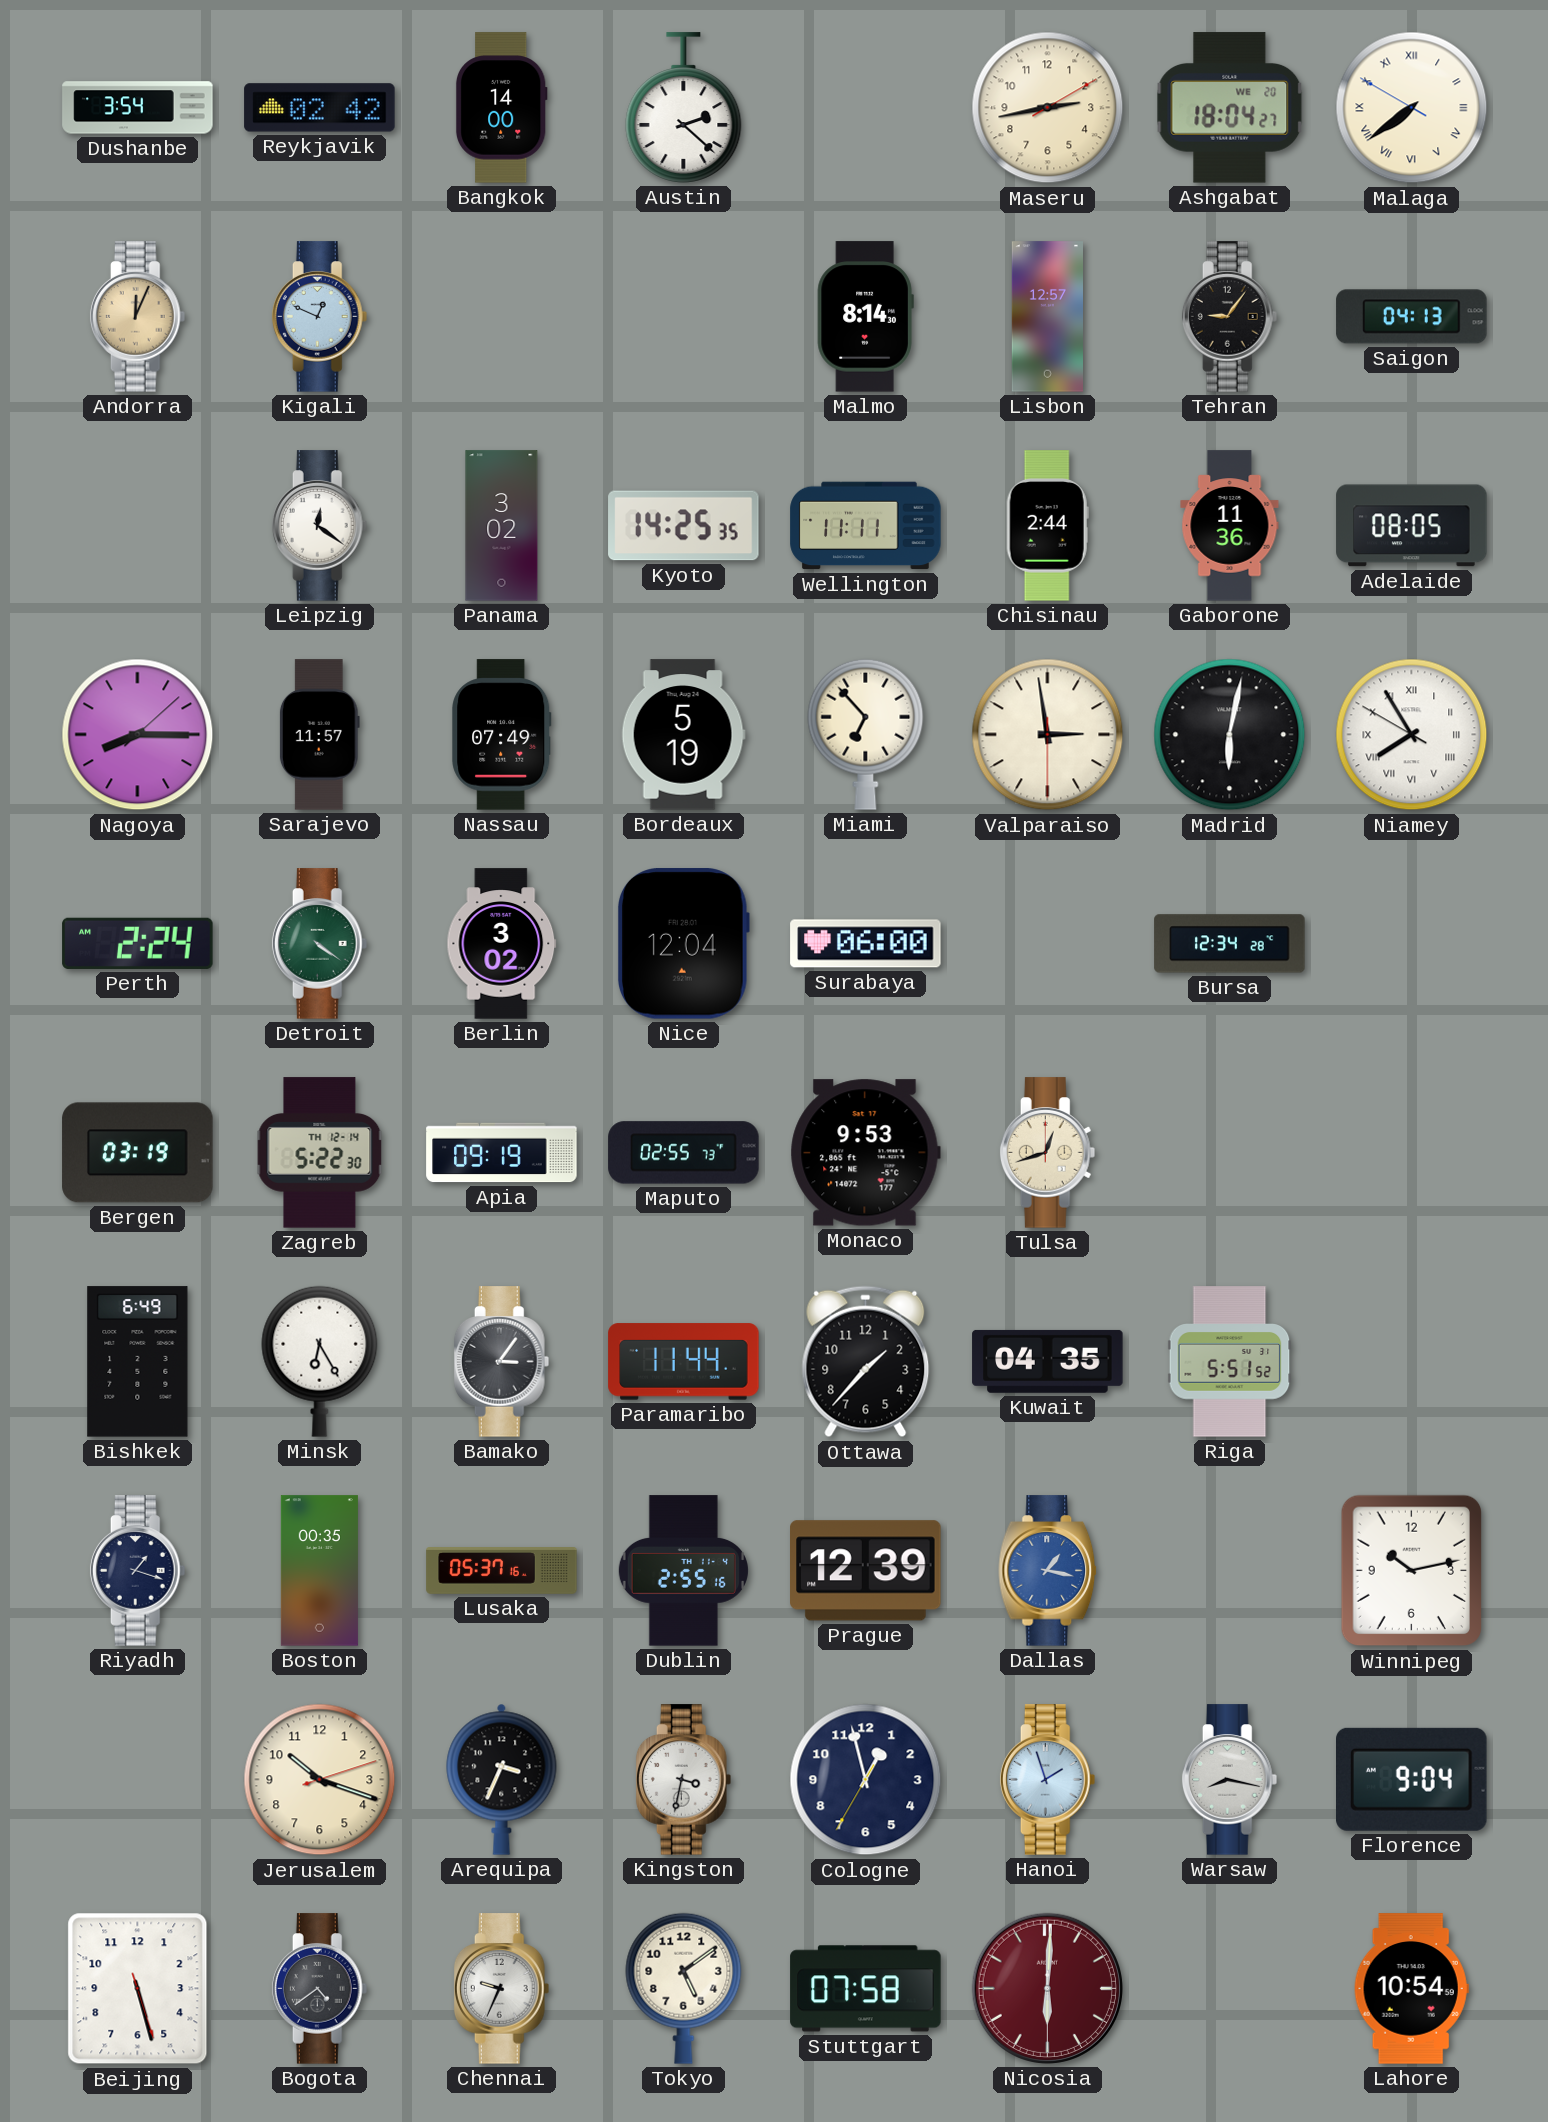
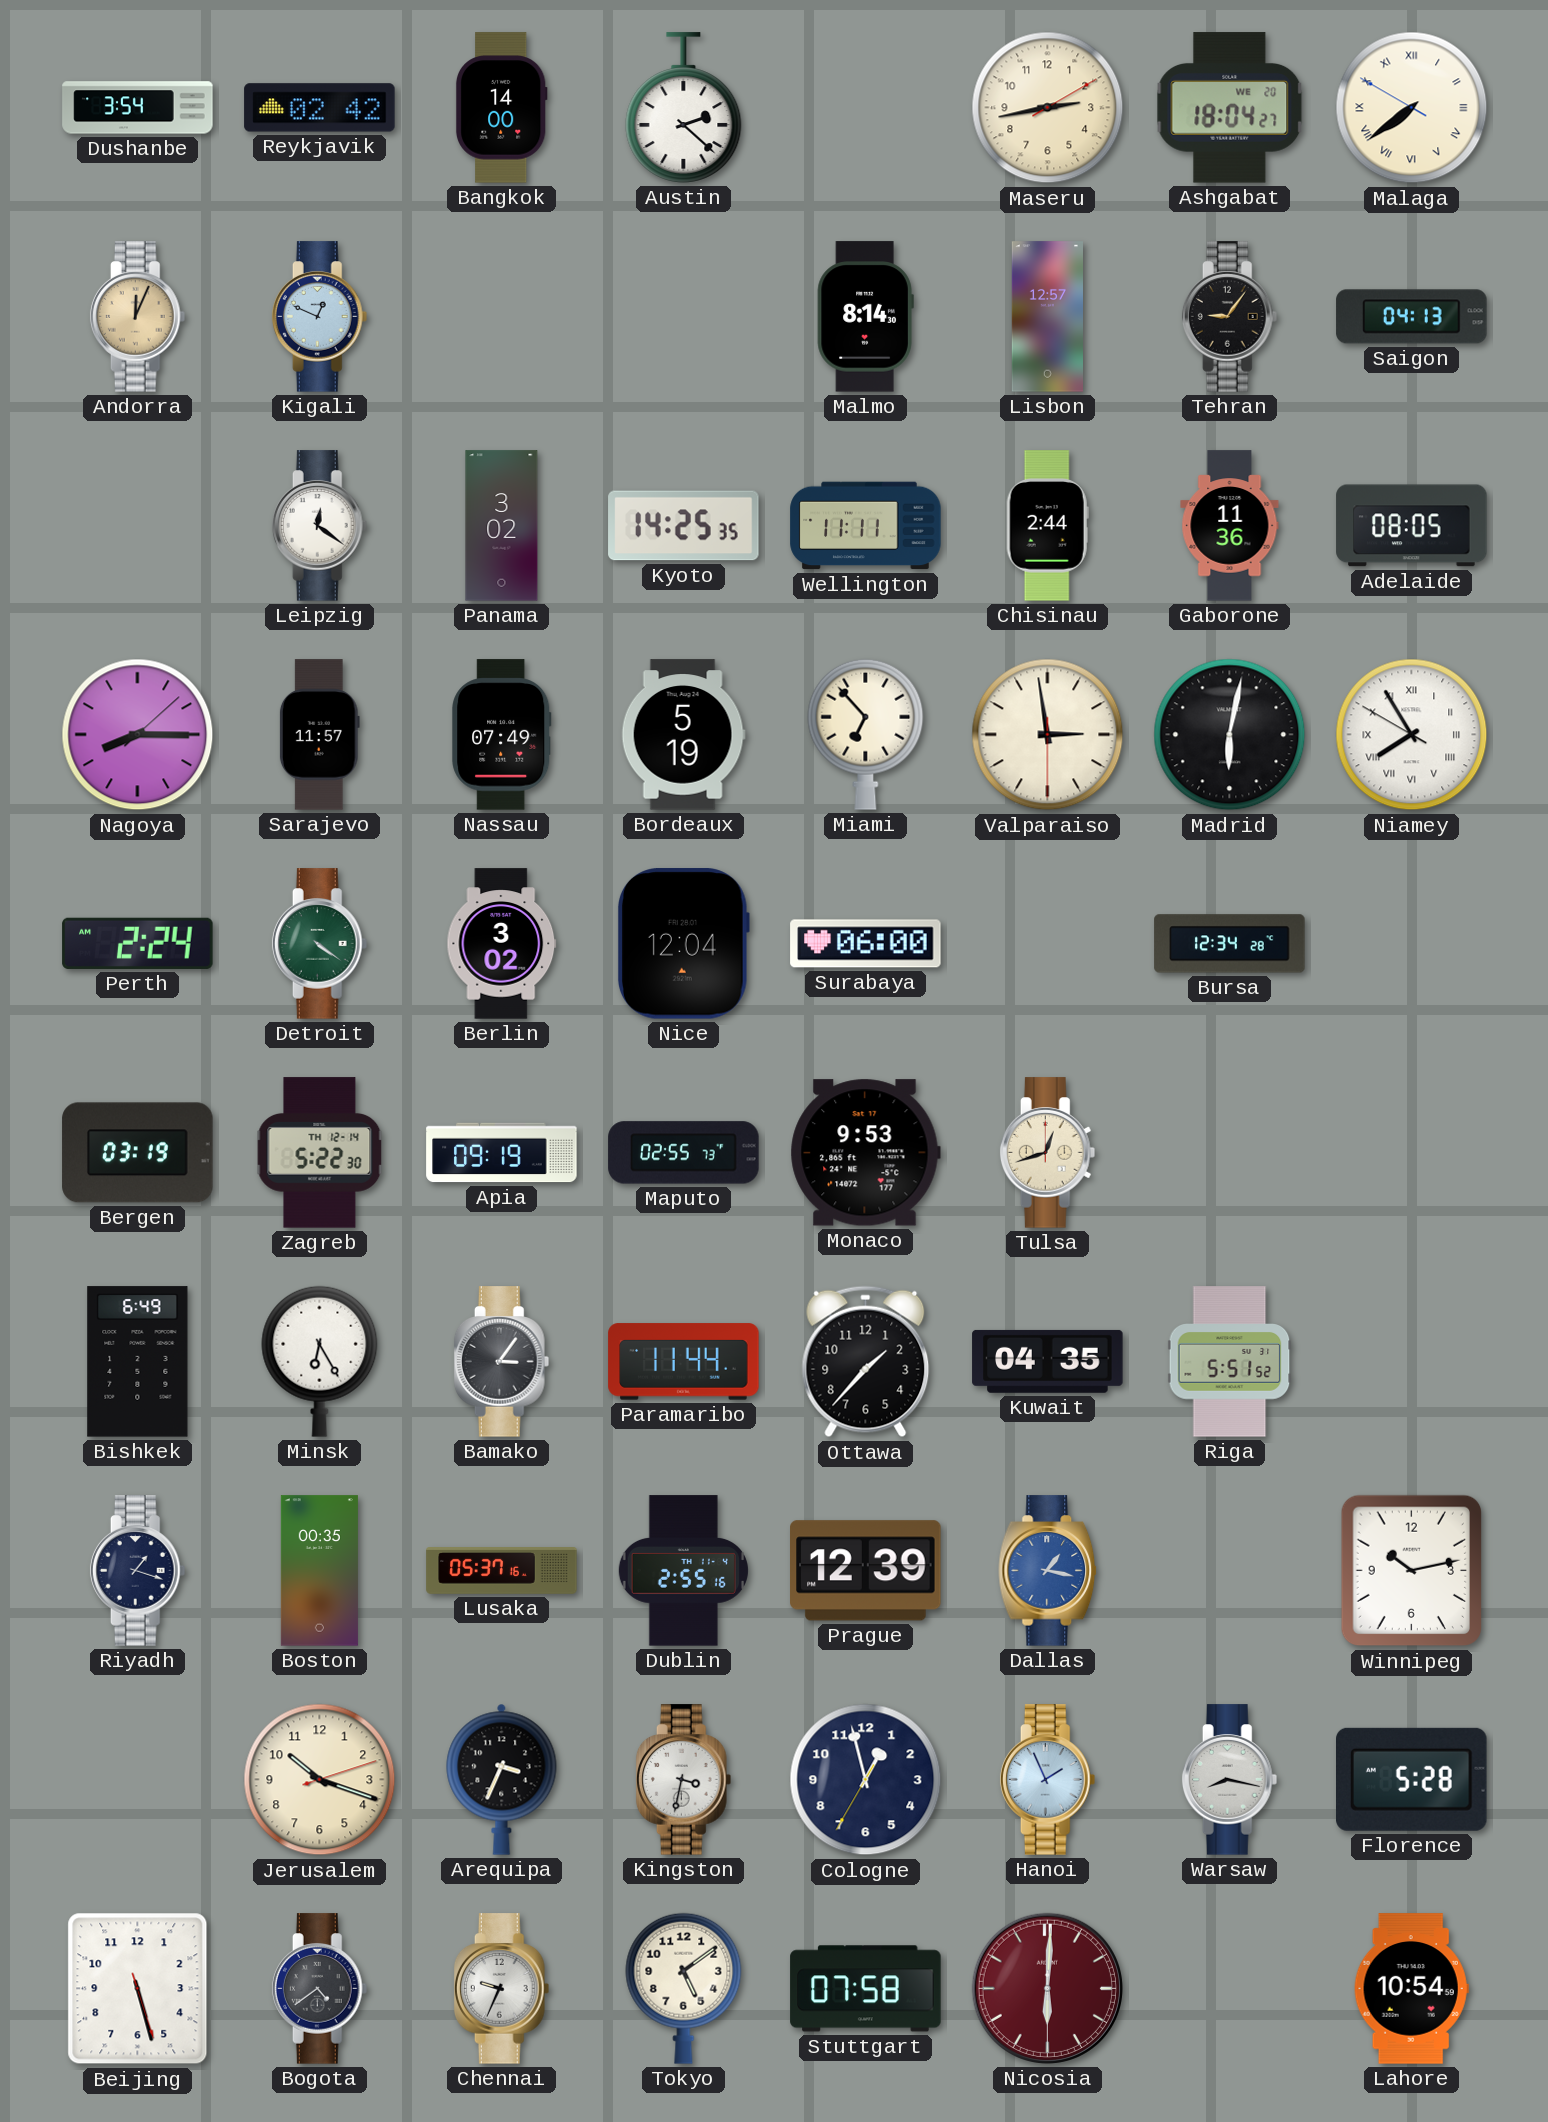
Hanoi: 1:57 -> 1:56
Florence: 9:04 -> 5:28
